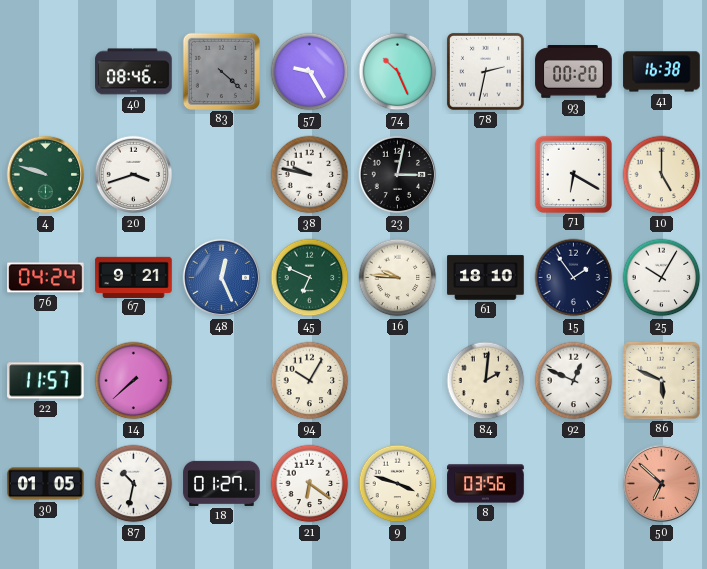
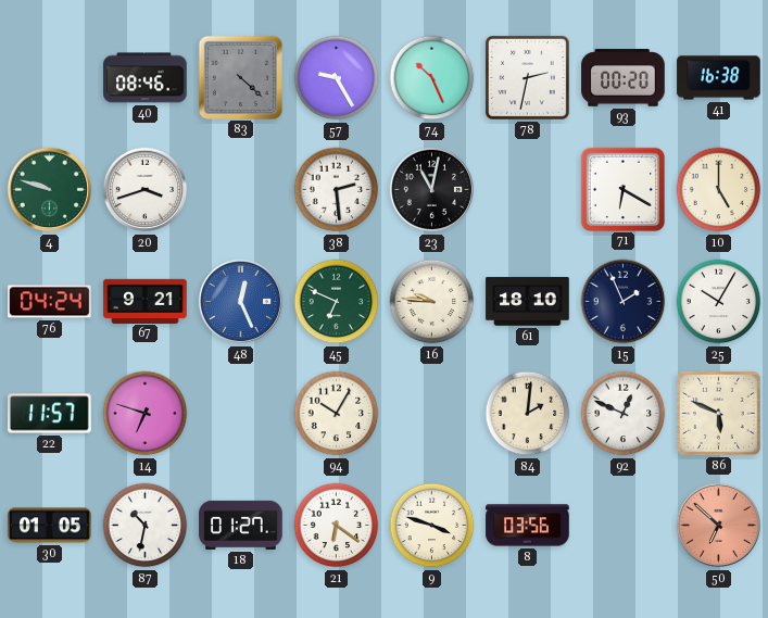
38: 9:47 -> 2:29
23: 3:02 -> 11:02
15: 1:54 -> 1:56
14: 7:38 -> 6:48
